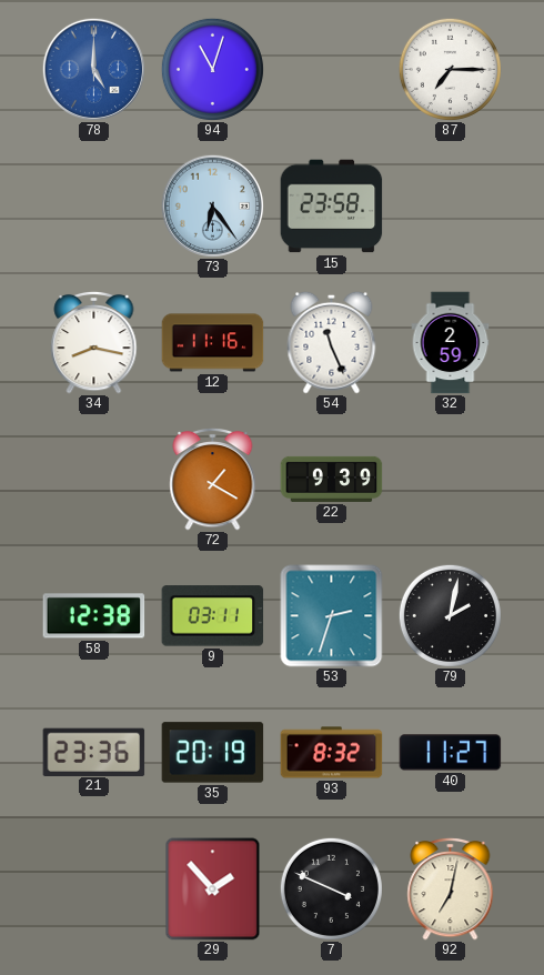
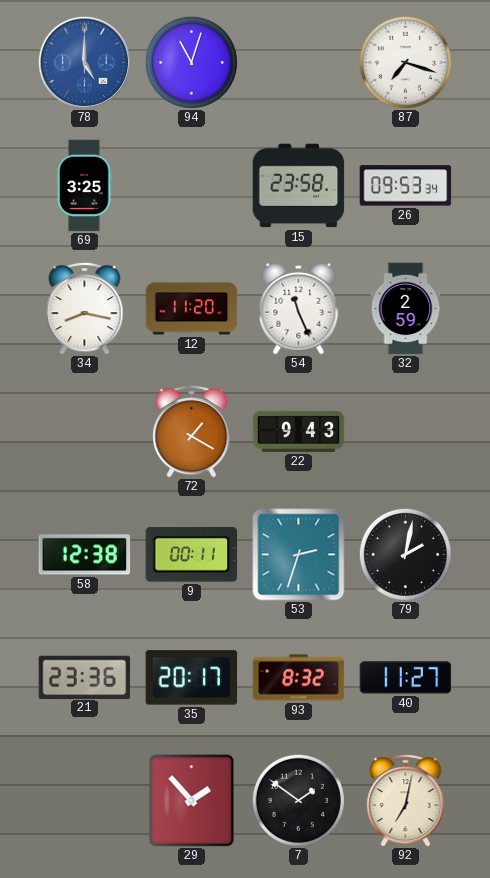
87: 7:15 -> 7:18
69: none -> 3:25
73: 6:24 -> none
26: none -> 09:53
12: 11:16 -> 11:20
22: 9:39 -> 9:43
9: 03:11 -> 00:11
35: 20:19 -> 20:17
7: 3:49 -> 1:51
